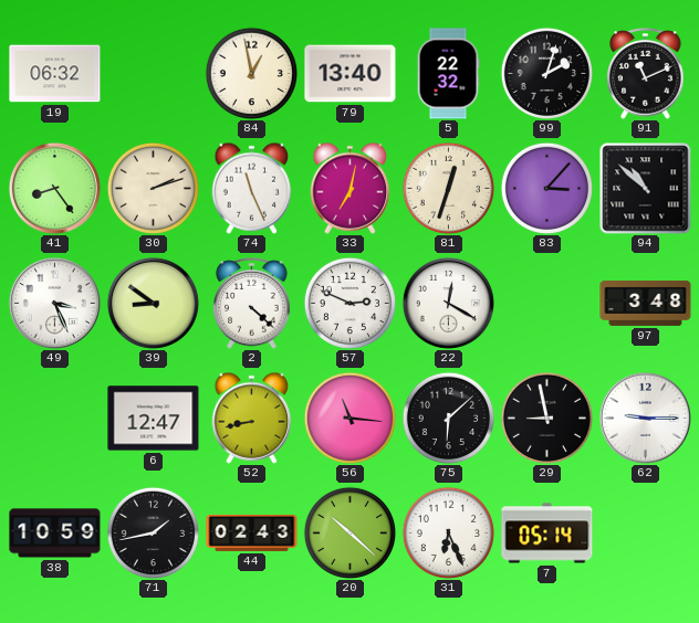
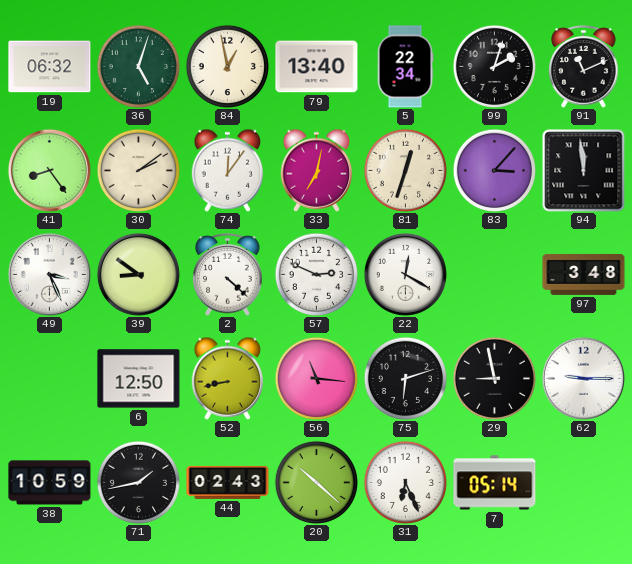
36: none -> 5:03
5: 22:32 -> 22:34
30: 2:12 -> 2:09
74: 11:26 -> 12:06
94: 10:52 -> 11:59
6: 12:47 -> 12:50
75: 6:08 -> 6:12
